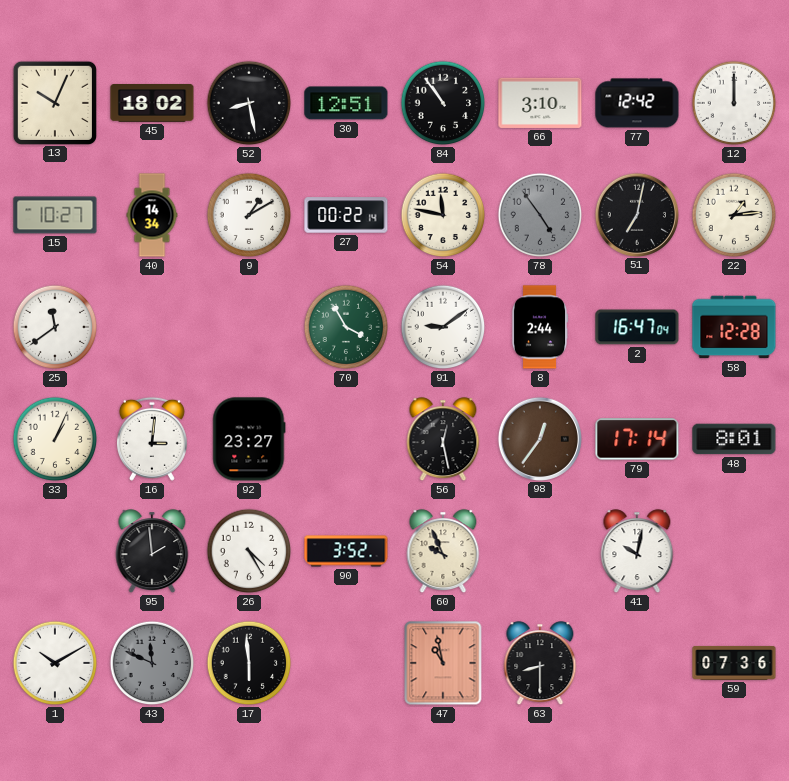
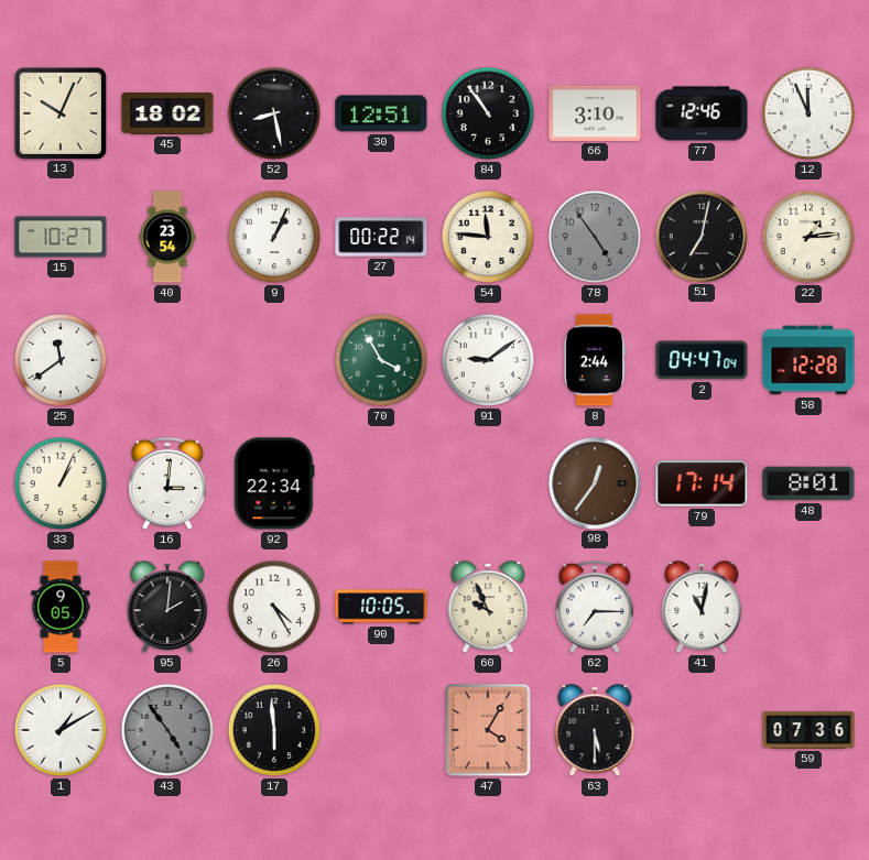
77: 12:42 -> 12:46
12: 12:00 -> 11:56
40: 14:34 -> 23:54
9: 1:10 -> 1:04
54: 11:47 -> 11:46
2: 16:47 -> 04:47
92: 23:27 -> 22:34
56: 12:28 -> none
5: none -> 9:05
95: 1:59 -> 2:01
90: 3:52 -> 10:05
62: none -> 7:15
41: 10:02 -> 11:02
1: 10:10 -> 1:10
43: 11:49 -> 4:54
47: 10:58 -> 4:05
63: 8:30 -> 5:30
